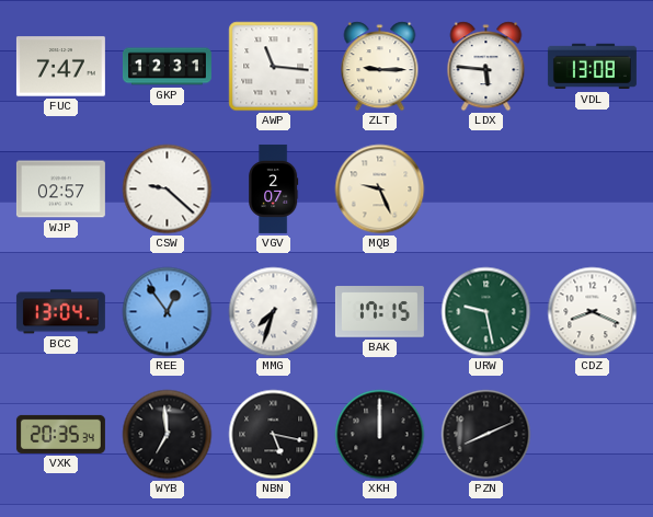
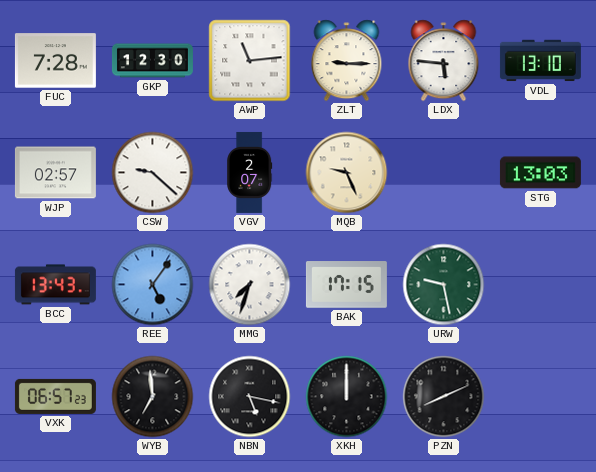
FUC: 7:47 -> 7:28
GKP: 12:31 -> 12:30
AWP: 11:16 -> 11:14
VDL: 13:08 -> 13:10
STG: none -> 13:03
BCC: 13:04 -> 13:43
REE: 12:54 -> 5:06
CDZ: 8:19 -> none
VXK: 20:35 -> 06:57
